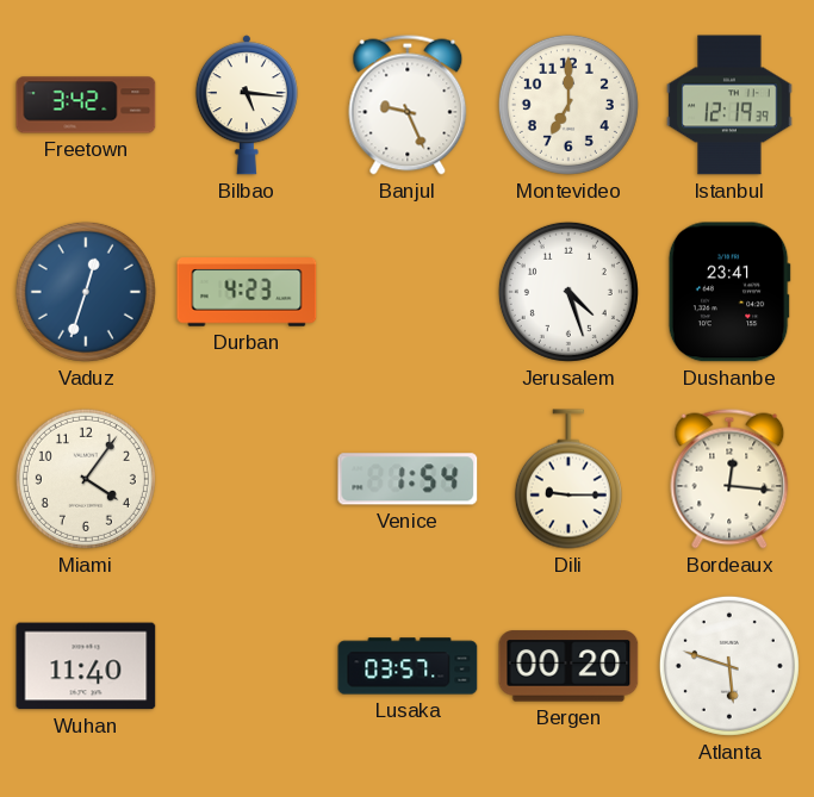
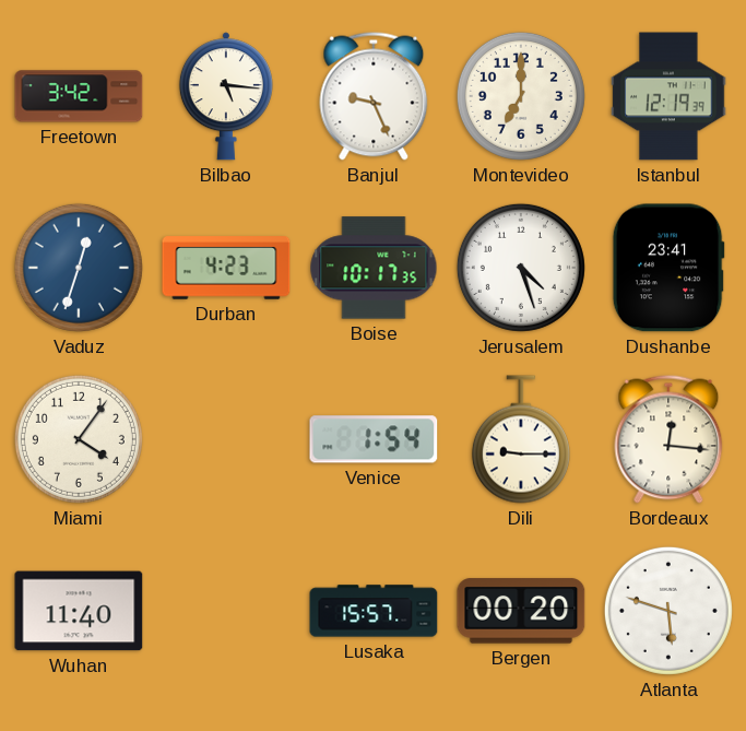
Boise: none -> 10:17
Lusaka: 03:57 -> 15:57
